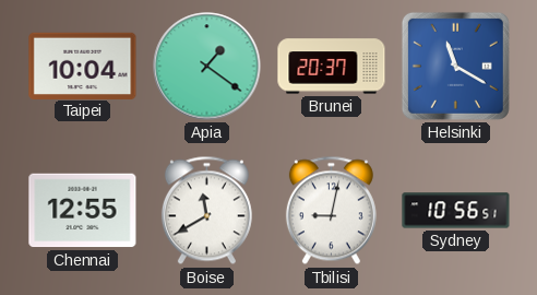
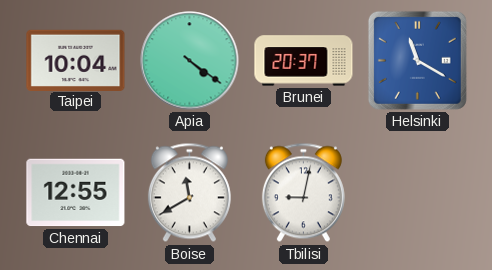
Apia: 1:21 -> 4:21
Sydney: 10:56 -> none
